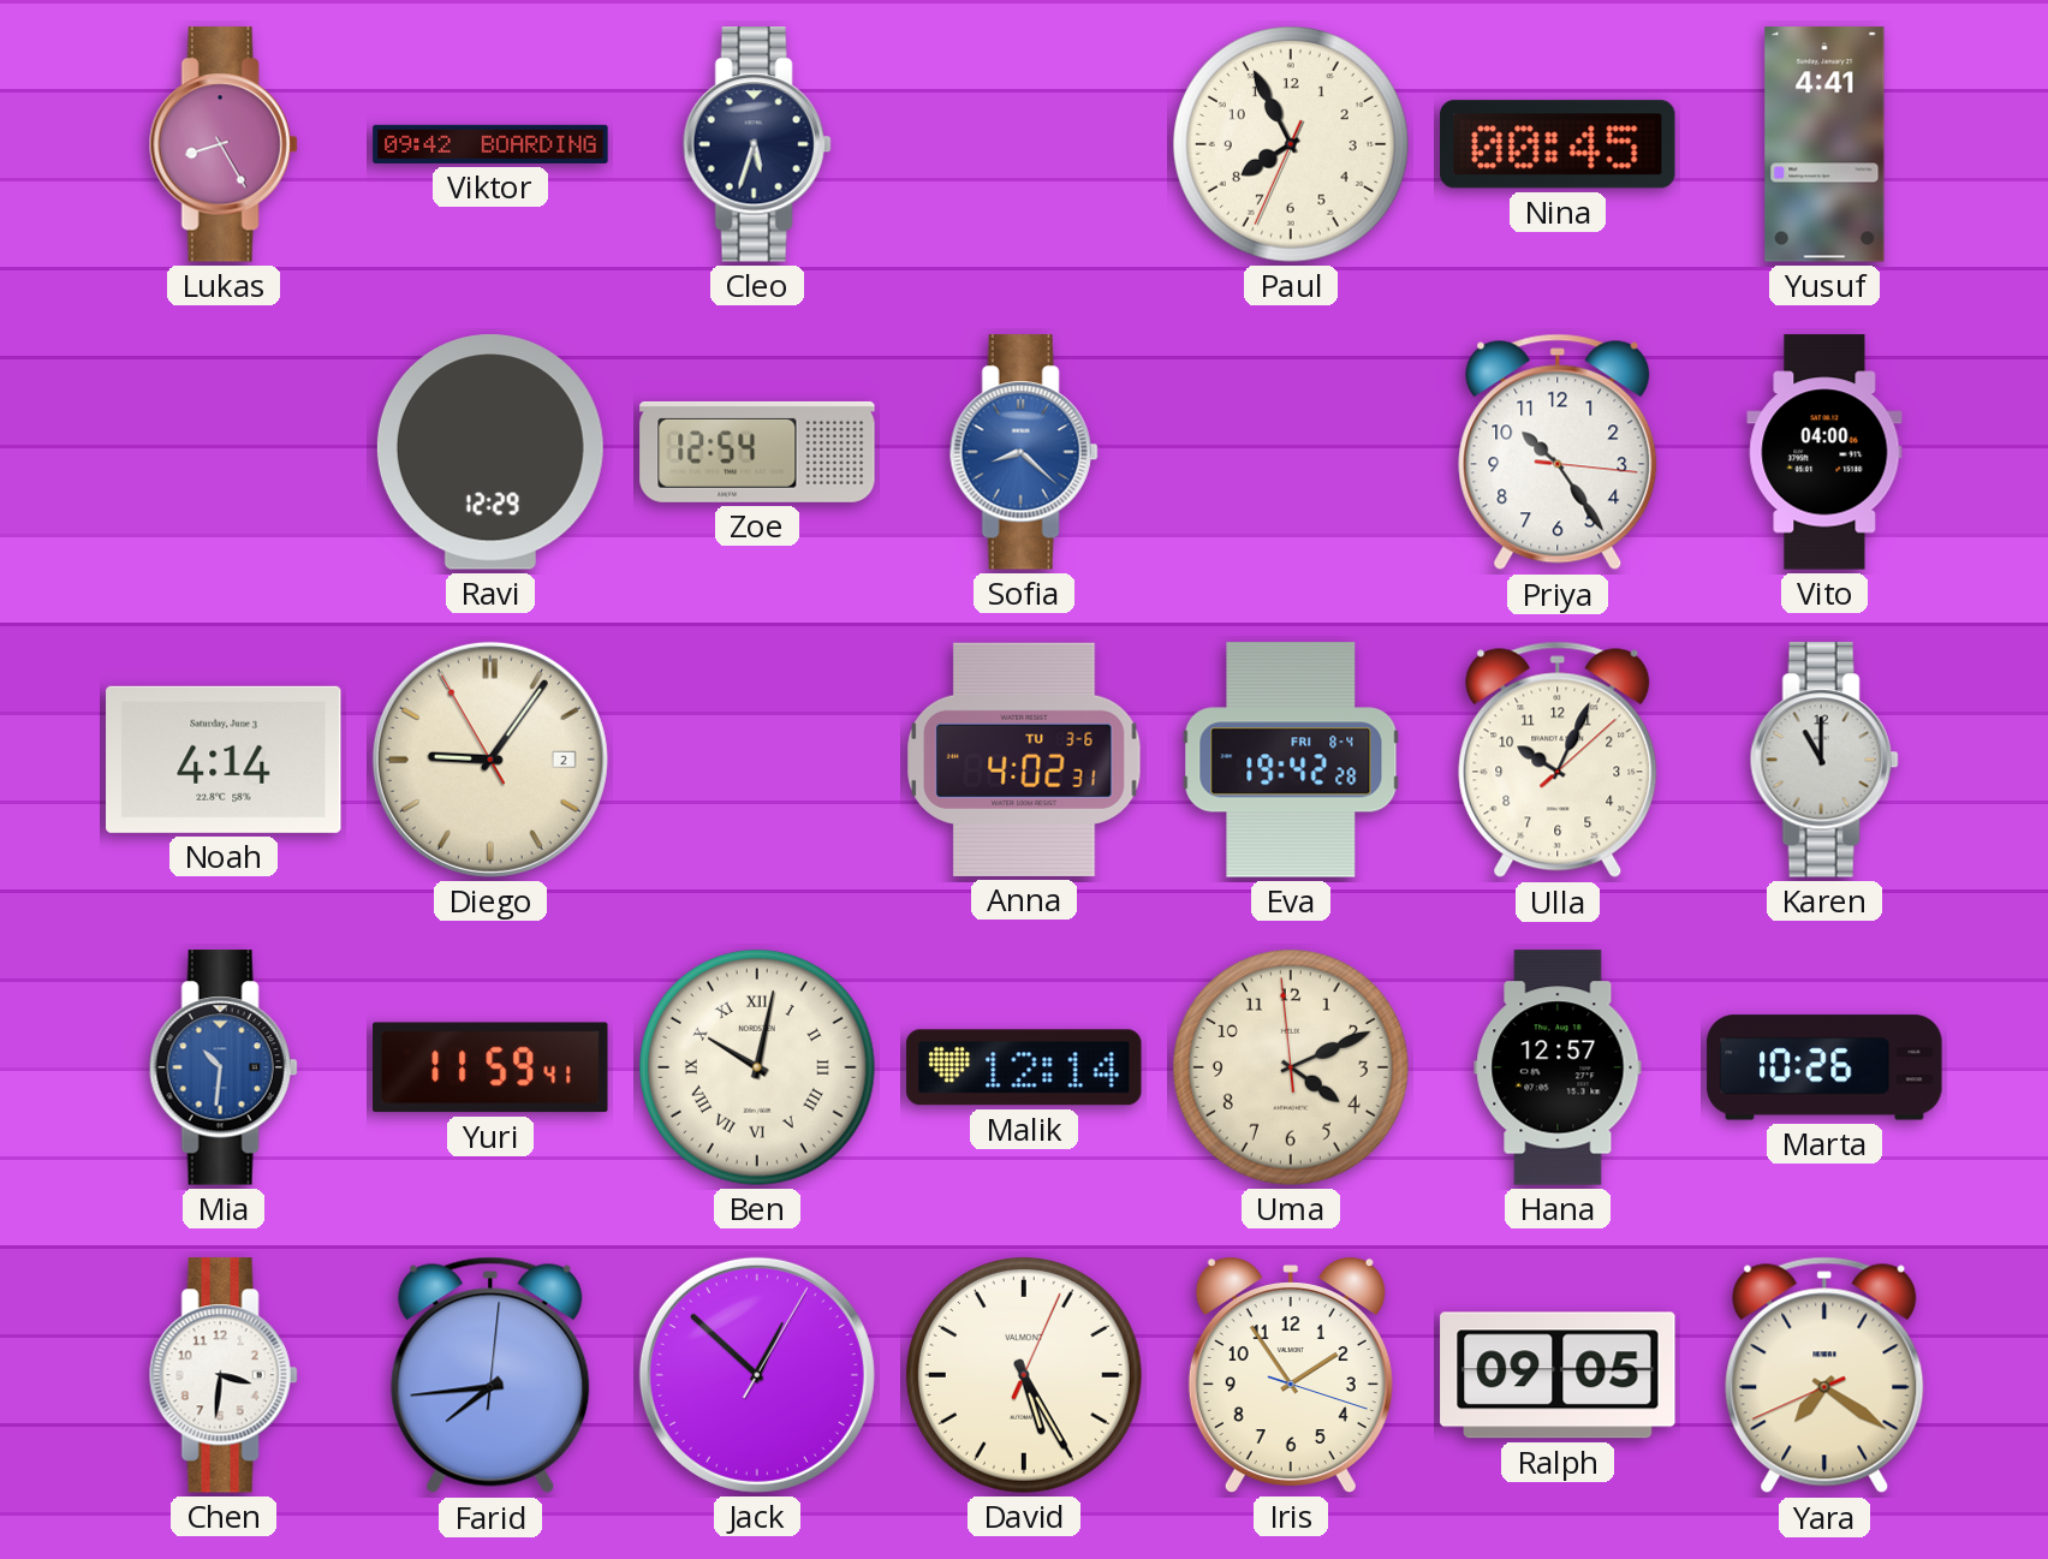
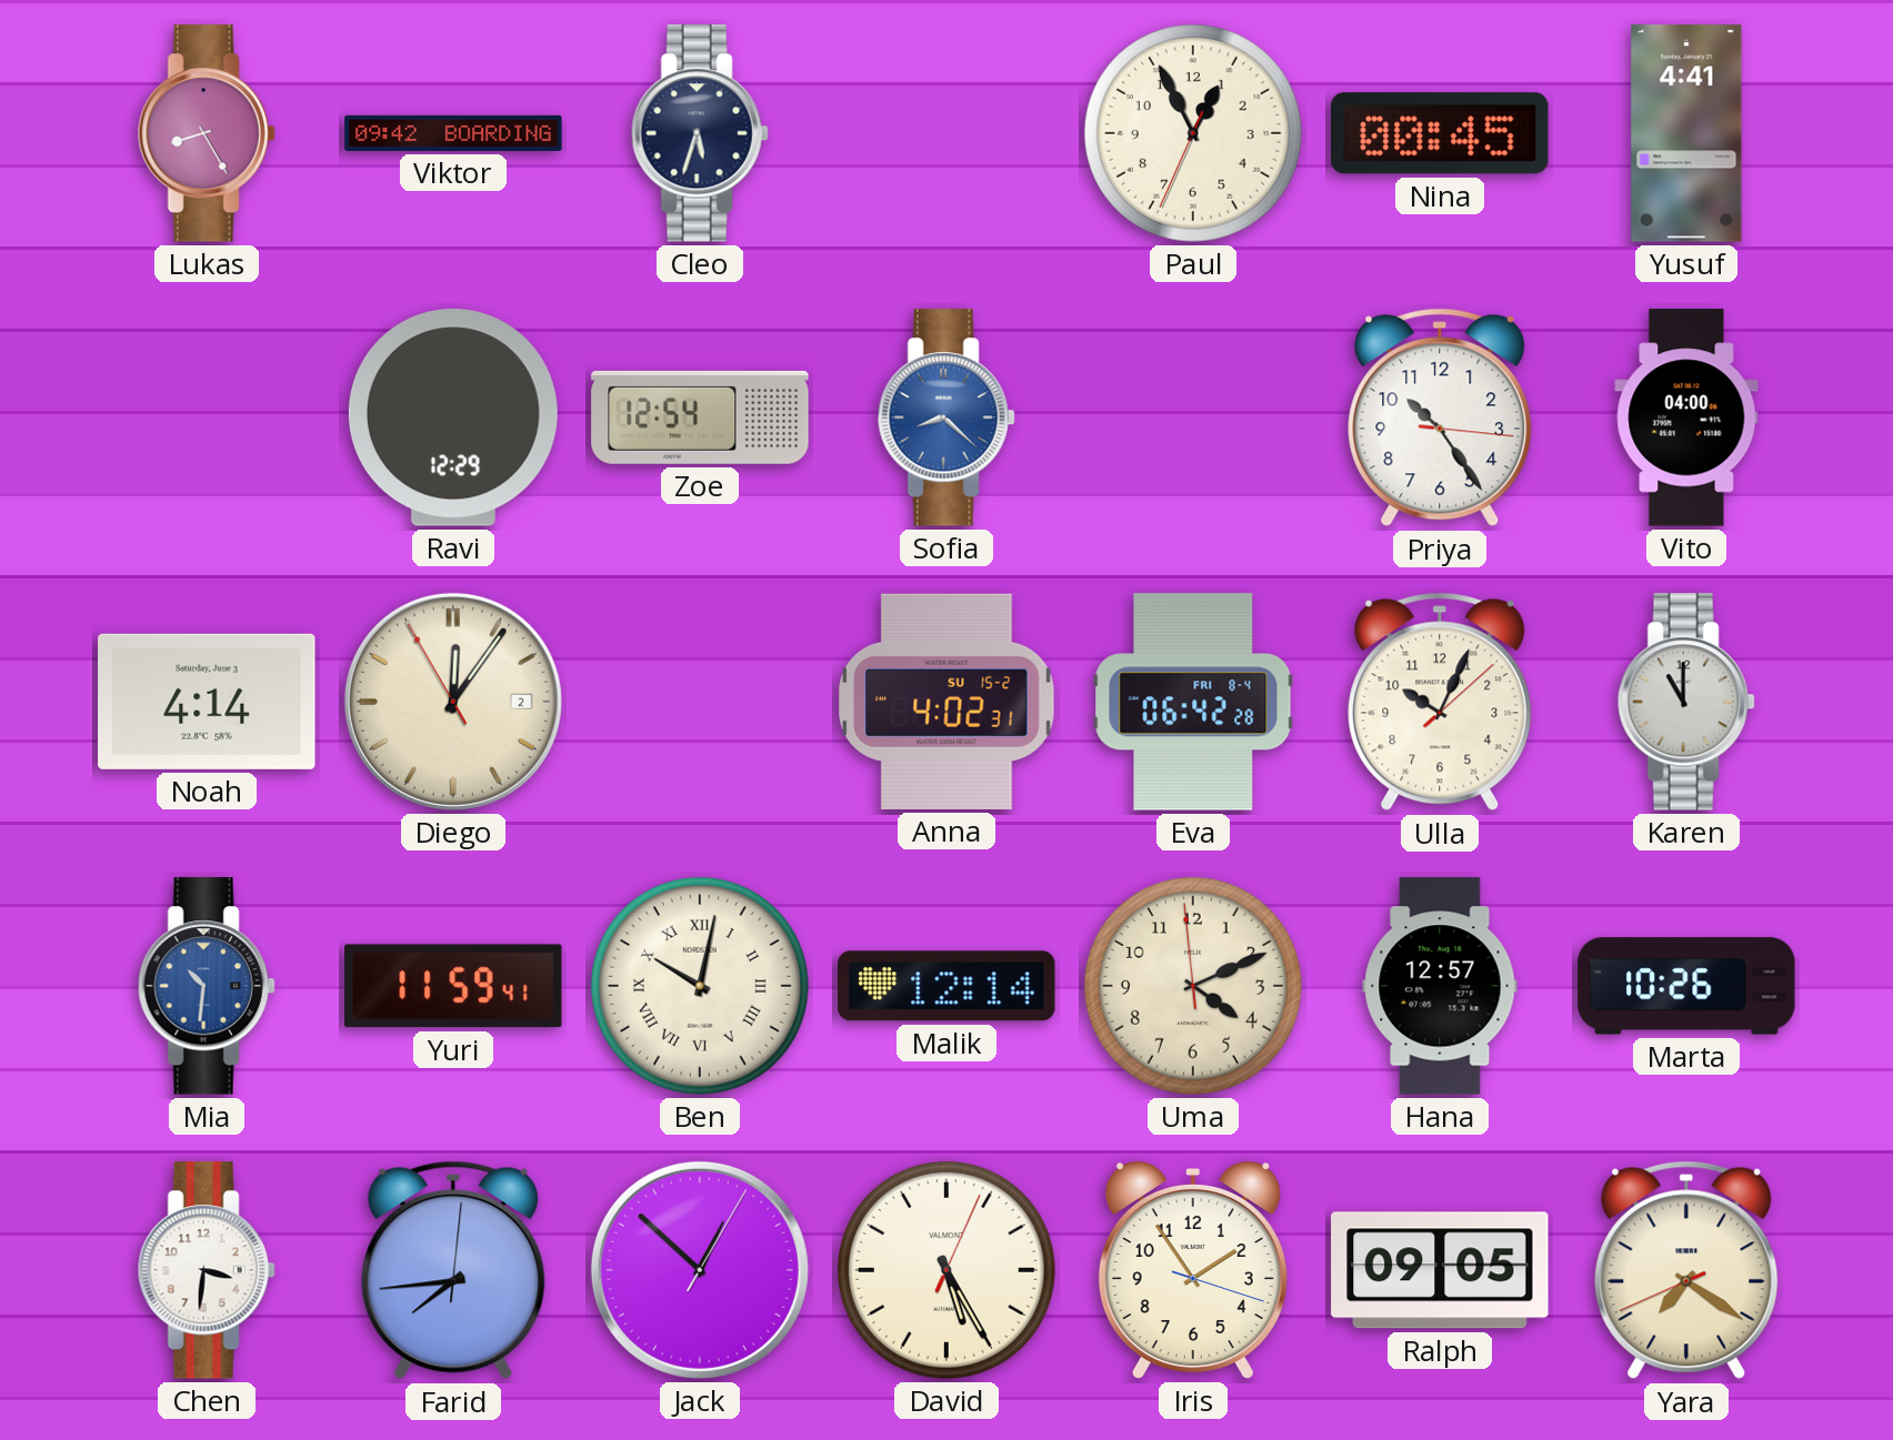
Paul: 7:55 -> 12:55
Diego: 9:05 -> 12:05
Anna date: TU 3-6 -> SU 15-2
Eva: 19:42 -> 06:42
